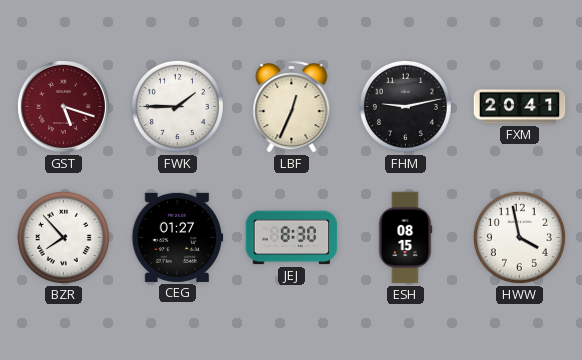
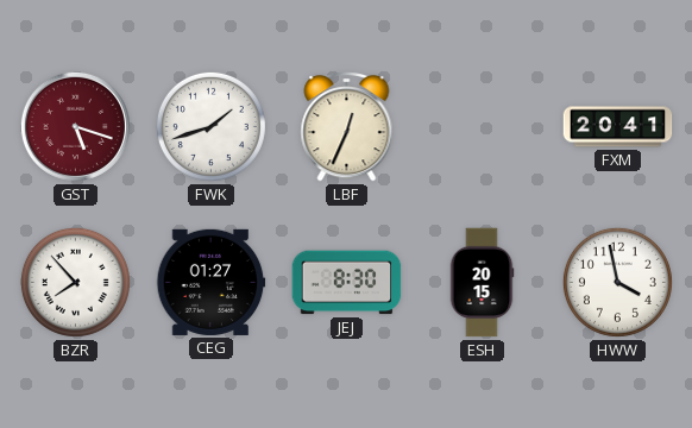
FWK: 1:45 -> 1:42
FHM: 9:13 -> none
ESH: 08:15 -> 20:15
